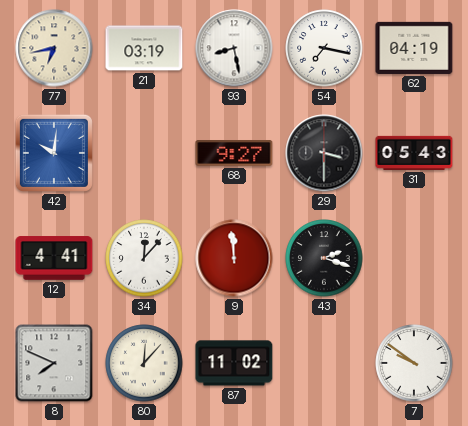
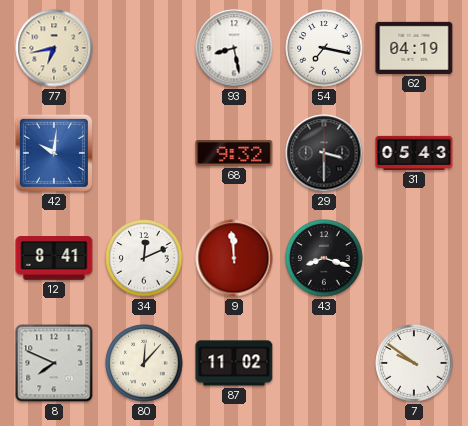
21: 03:19 -> none
68: 9:27 -> 9:32
12: 4:41 -> 8:41
34: 12:07 -> 12:11
43: 2:18 -> 8:18
